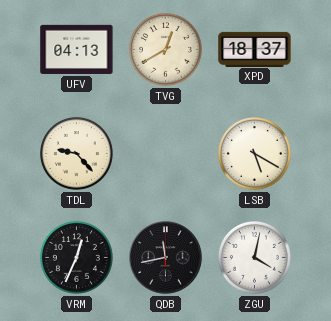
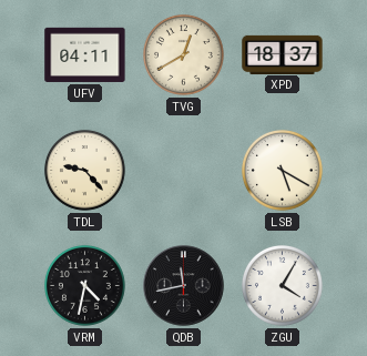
UFV: 04:13 -> 04:11
VRM: 12:34 -> 4:32
ZGU: 4:02 -> 4:05
